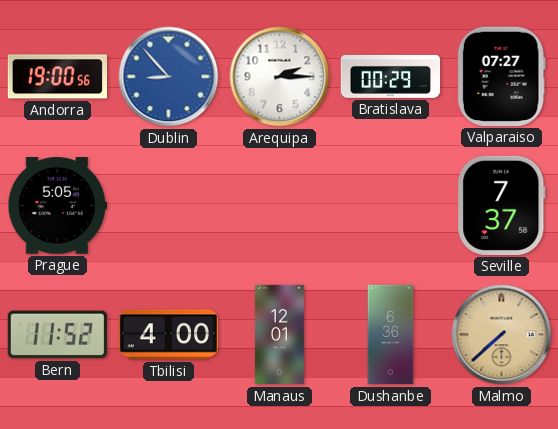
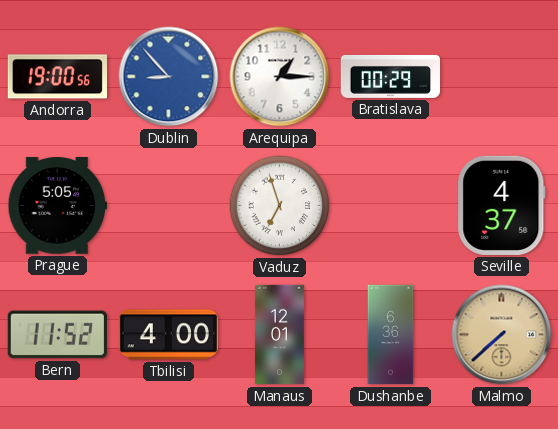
Arequipa: 2:15 -> 1:15
Valparaiso: 07:27 -> none
Vaduz: none -> 6:57
Seville: 7:37 -> 4:37
